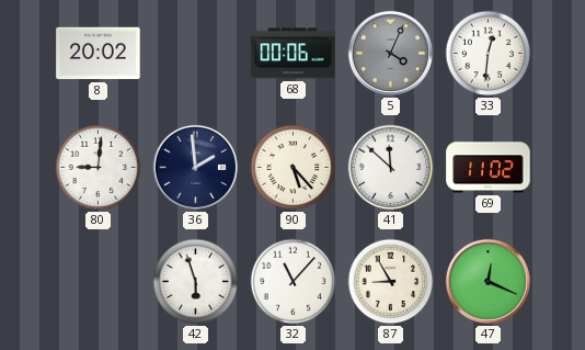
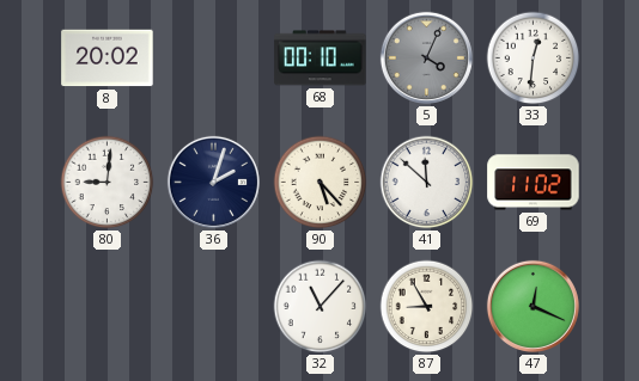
68: 00:06 -> 00:10
36: 1:59 -> 2:03
42: 5:57 -> none
